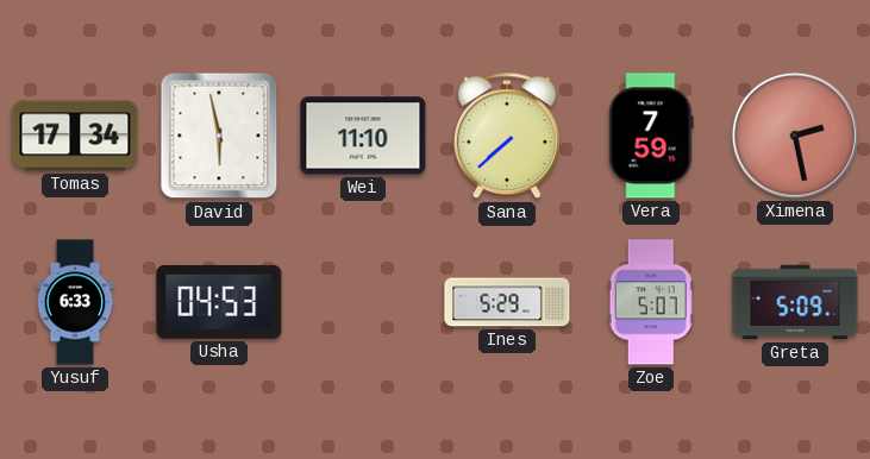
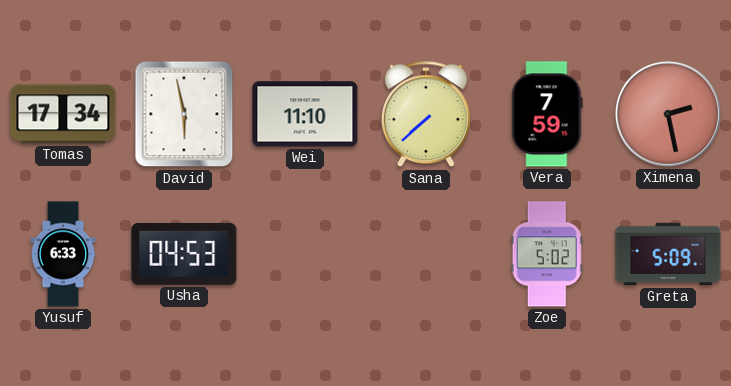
Ines: 5:29 -> none
Zoe: 5:07 -> 5:02
